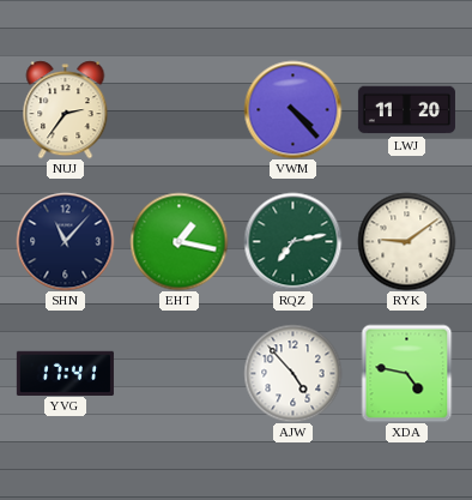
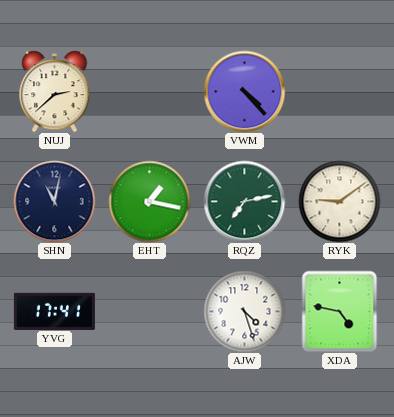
NUJ: 2:36 -> 2:38
LWJ: 11:20 -> none
SHN: 11:07 -> 11:02
AJW: 4:53 -> 4:27
